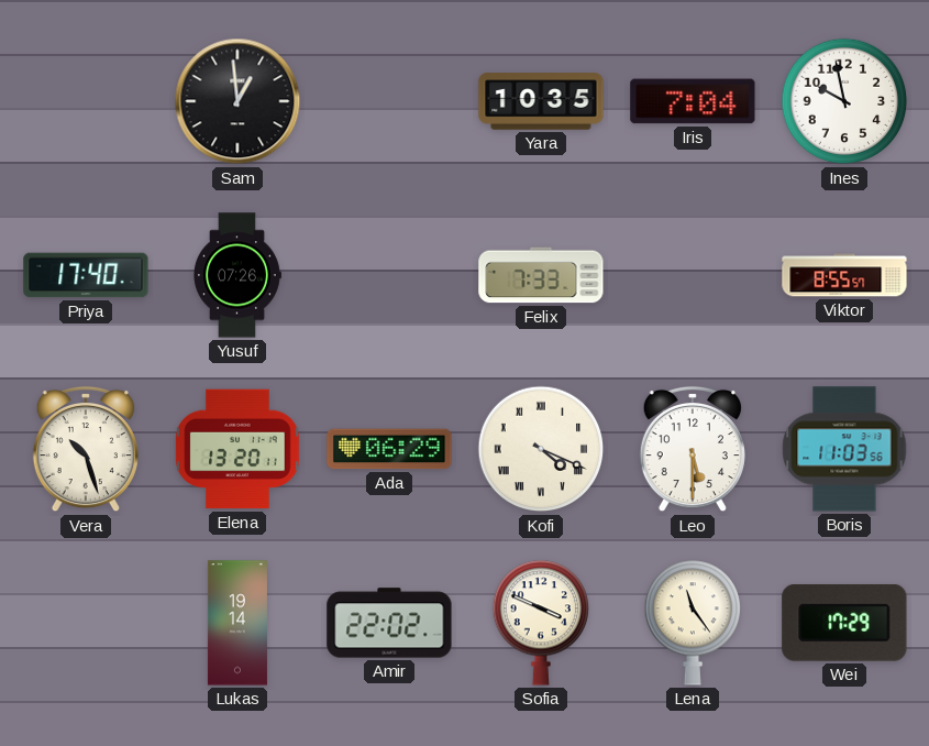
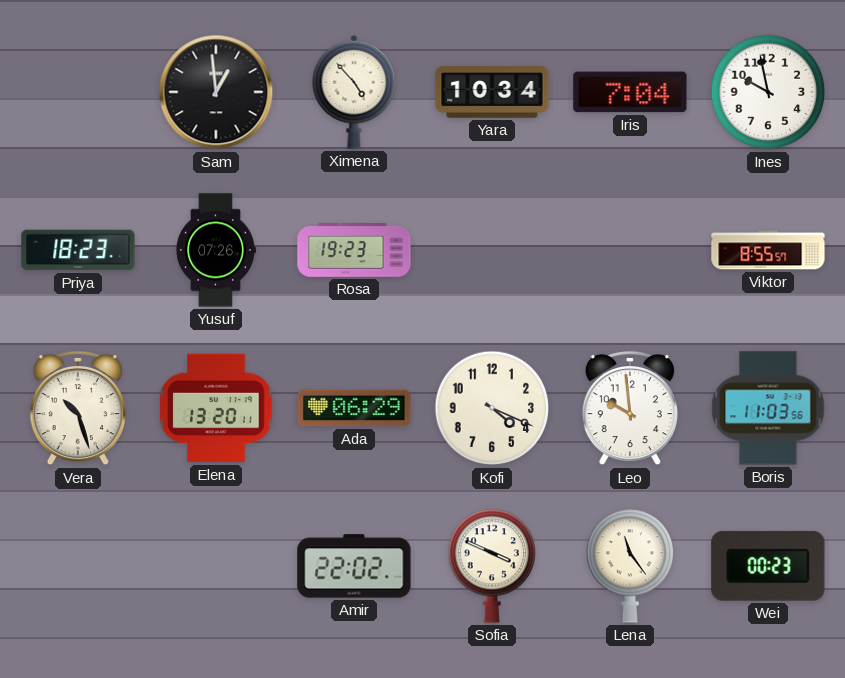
Ximena: none -> 4:53
Yara: 10:35 -> 10:34
Priya: 17:40 -> 18:23
Rosa: none -> 19:23
Felix: 7:33 -> none
Kofi numerals: Roman -> Arabic
Leo: 5:30 -> 9:59
Lukas: 19:14 -> none
Wei: 17:29 -> 00:23
